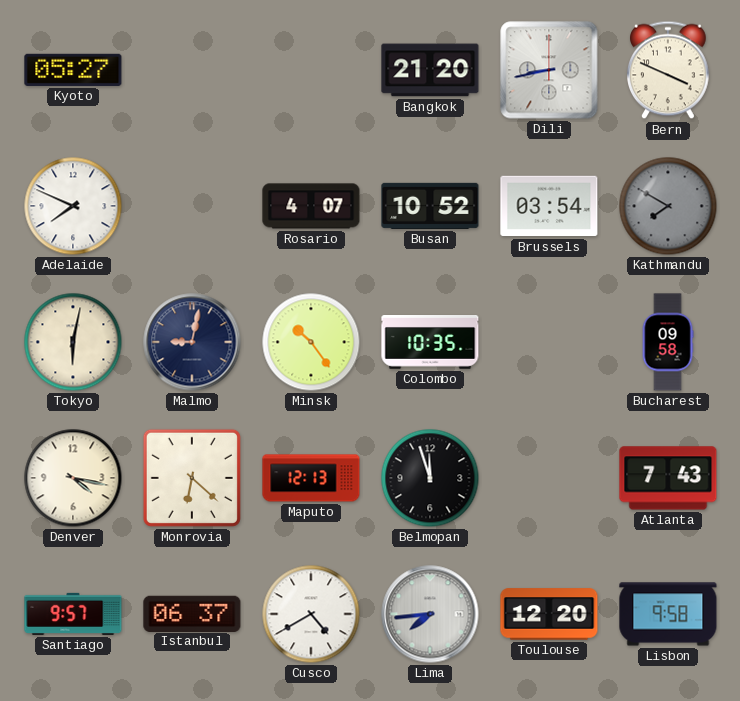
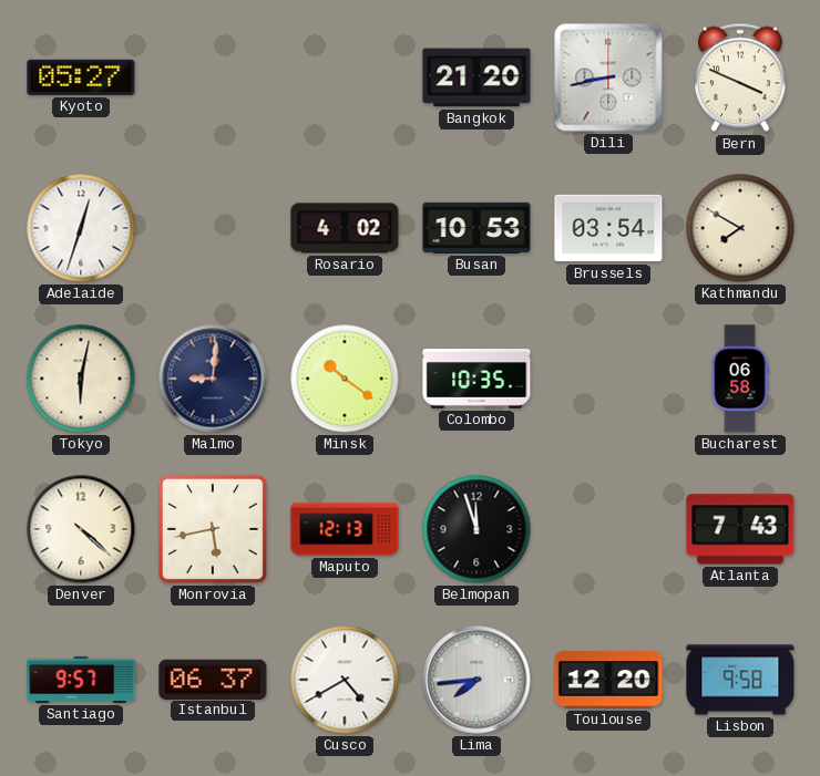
Adelaide: 7:49 -> 12:33
Rosario: 4:07 -> 4:02
Busan: 10:52 -> 10:53
Kathmandu dial: grey -> cream
Malmo: 9:02 -> 9:01
Minsk: 10:24 -> 10:21
Bucharest: 09:58 -> 06:58
Denver: 4:17 -> 4:22
Monrovia: 6:22 -> 5:43
